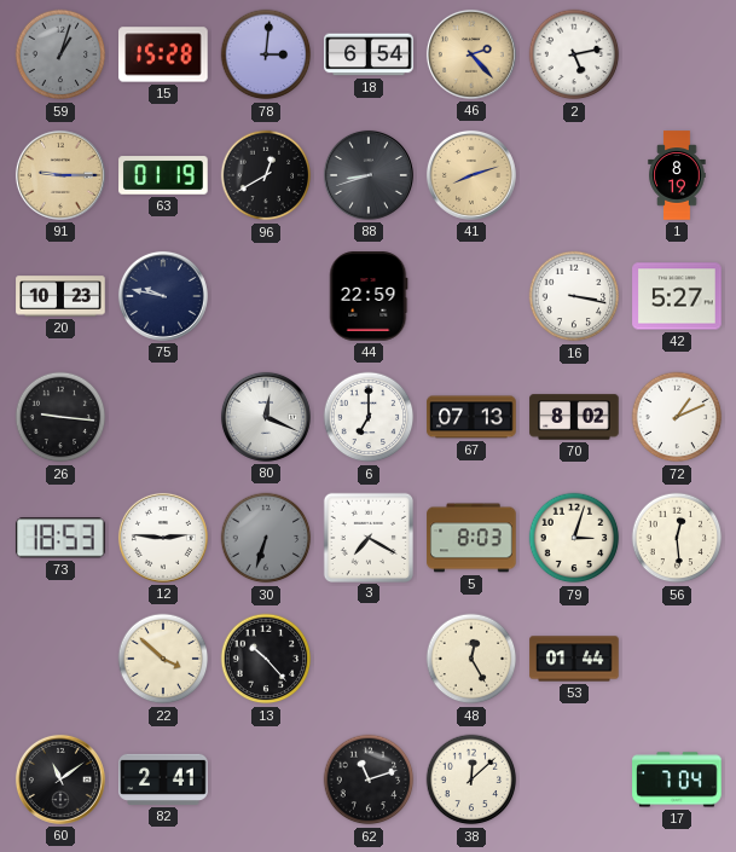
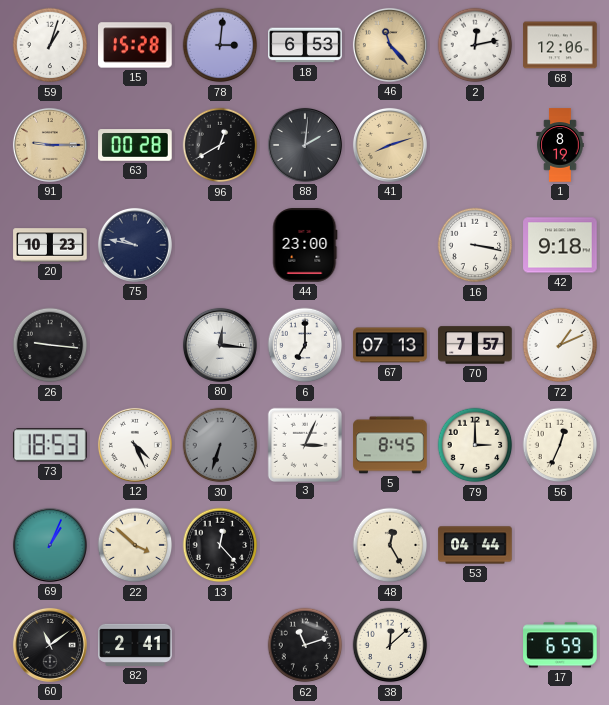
59 dial: grey -> white
18: 6:54 -> 6:53
46: 2:23 -> 11:23
2: 5:13 -> 12:13
68: none -> 12:06
63: 01:19 -> 00:28
88: 8:42 -> 2:01
44: 22:59 -> 23:00
42: 5:27 -> 9:18
80: 12:19 -> 12:16
70: 8:02 -> 7:57
12: 2:46 -> 4:26
3: 7:20 -> 3:04
5: 8:03 -> 8:45
79: 3:03 -> 3:00
56: 12:29 -> 12:34
69: none -> 1:04
13: 10:23 -> 12:23
53: 01:44 -> 04:44
17: 7:04 -> 6:59
